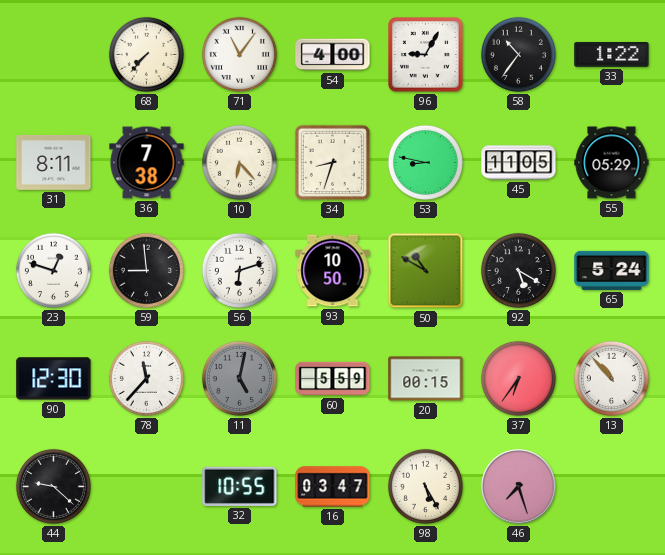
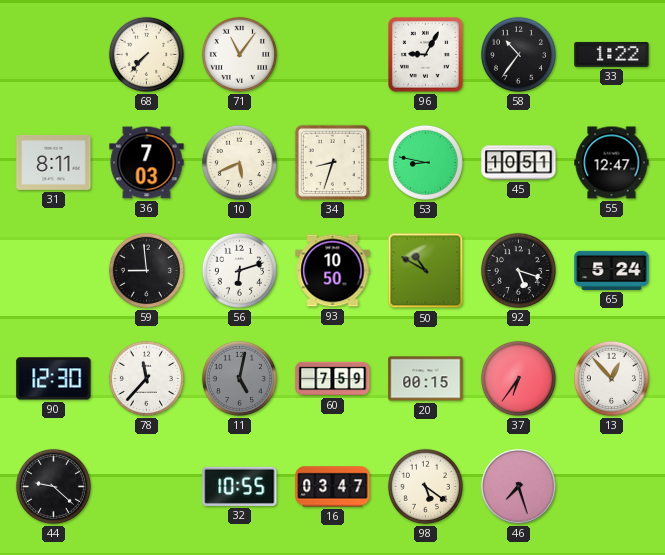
54: 4:00 -> none
36: 7:38 -> 7:03
10: 6:23 -> 5:41
45: 11:05 -> 10:51
55: 05:29 -> 12:47
23: 12:48 -> none
92: 5:20 -> 5:18
60: 5:59 -> 7:59
13: 10:53 -> 12:53
98: 5:25 -> 5:21
